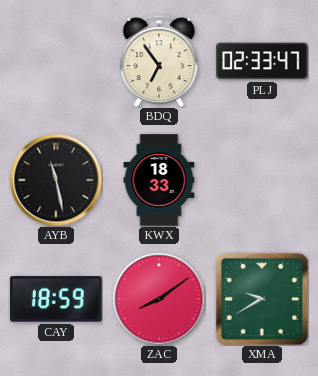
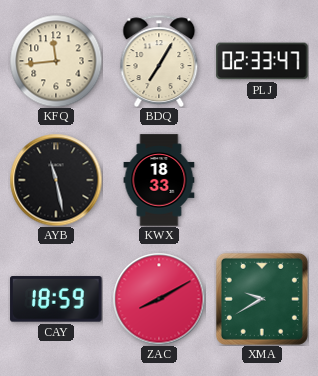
KFQ: none -> 11:44
BDQ: 6:54 -> 7:05
ZAC: 8:09 -> 8:10
